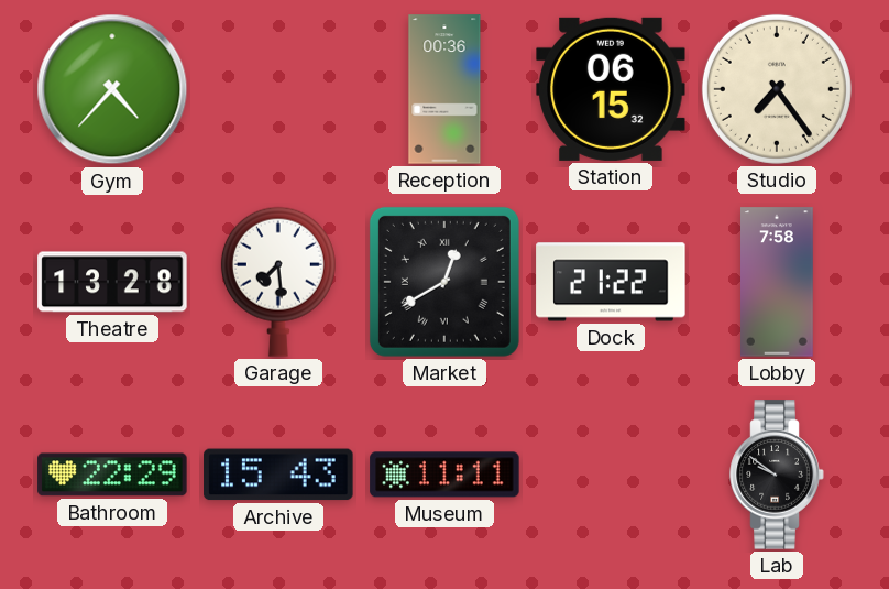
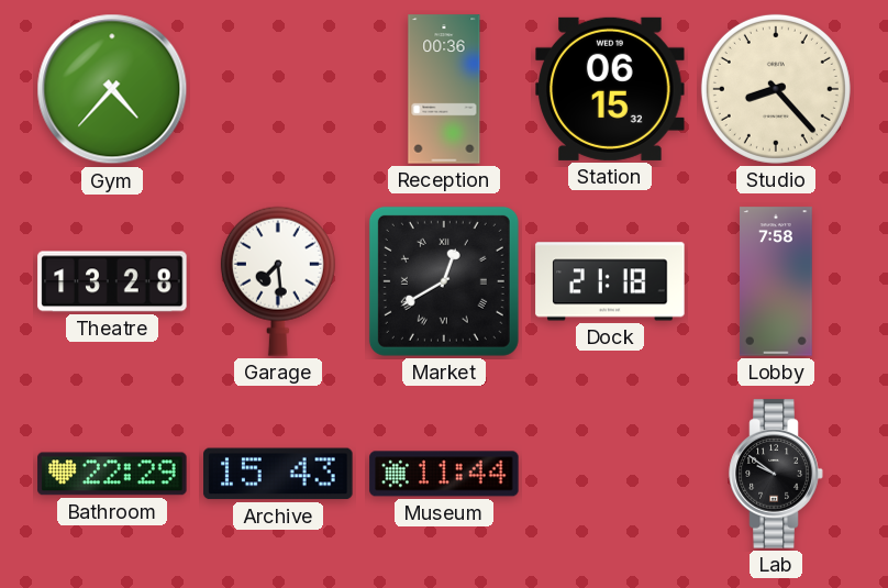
Studio: 7:24 -> 8:23
Dock: 21:22 -> 21:18
Museum: 11:11 -> 11:44
